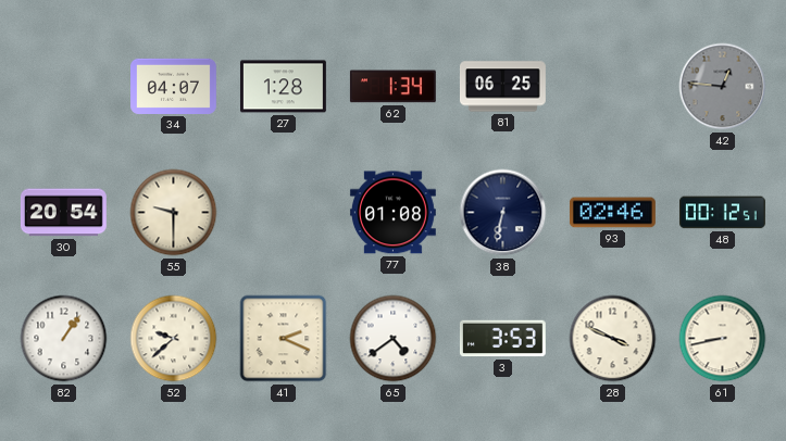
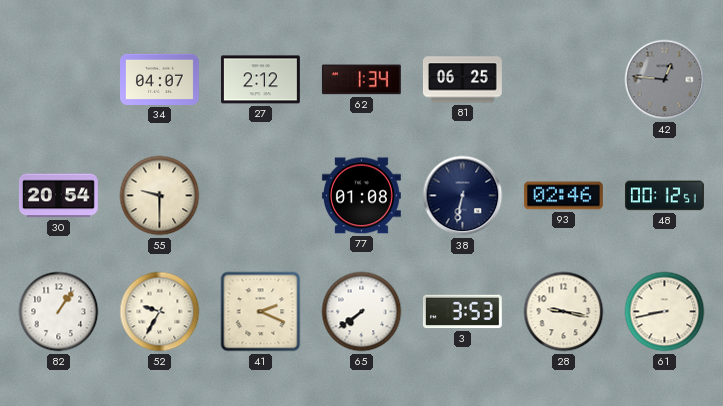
27: 1:28 -> 2:12
52: 9:38 -> 9:35
65: 4:39 -> 7:39
28: 3:49 -> 9:17
